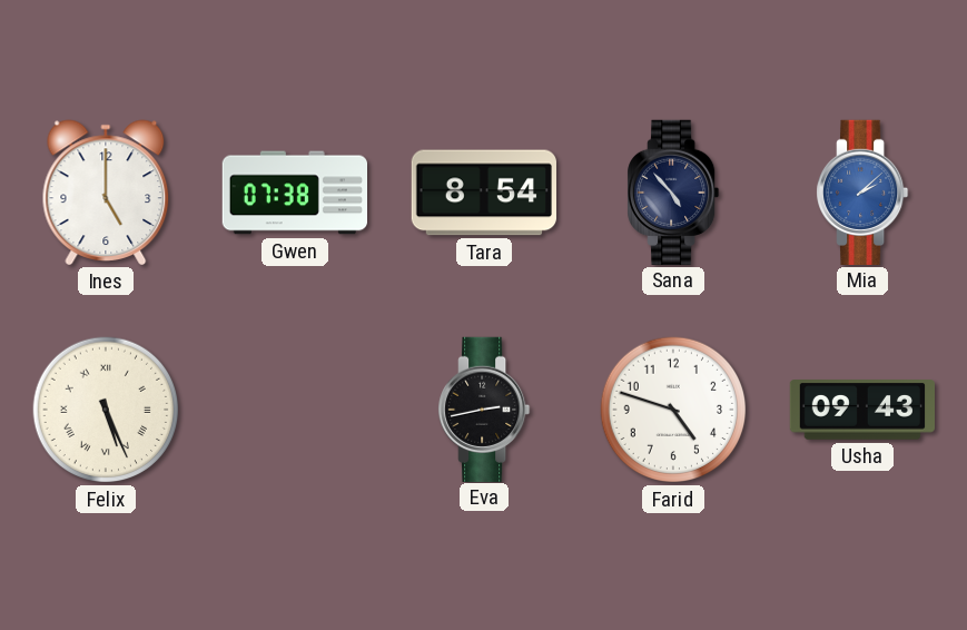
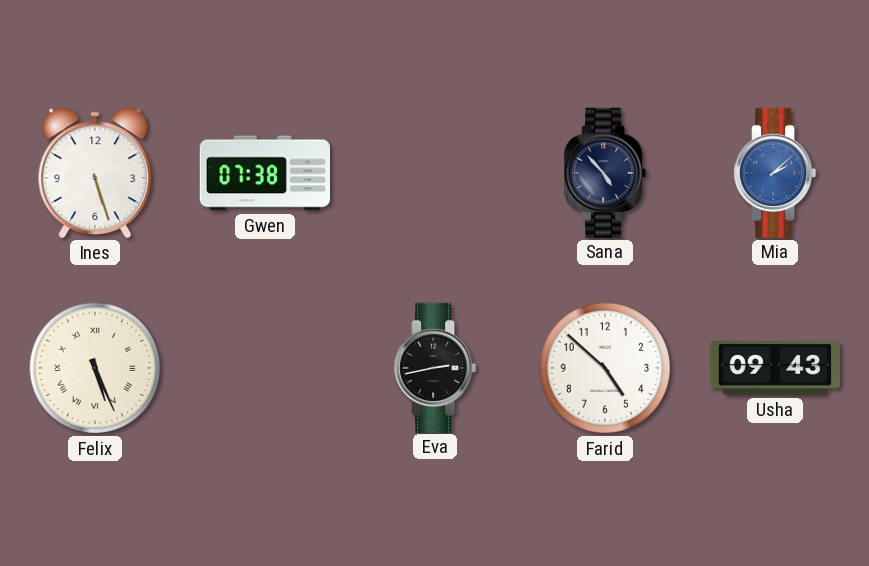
Ines: 5:00 -> 5:27
Tara: 8:54 -> none
Farid: 4:48 -> 4:52
